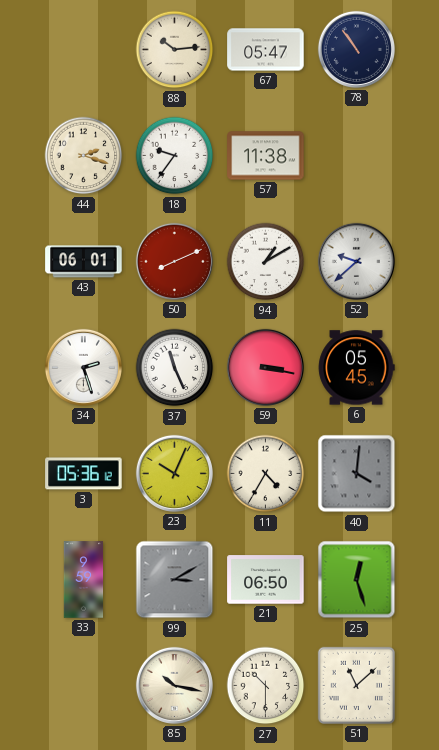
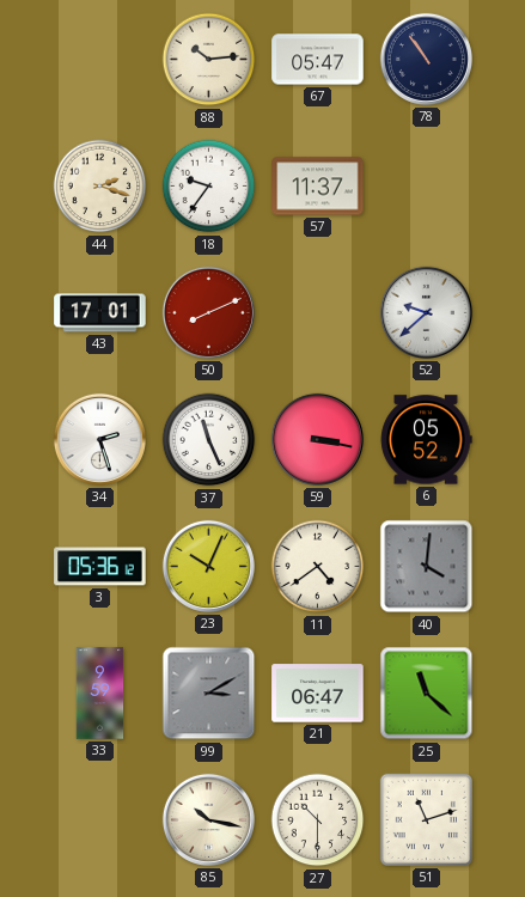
57: 11:38 -> 11:37
43: 06:01 -> 17:01
94: 1:10 -> none
6: 05:45 -> 05:52
11: 4:35 -> 4:39
21: 06:50 -> 06:47
25: 12:27 -> 11:22
51: 11:08 -> 11:12
